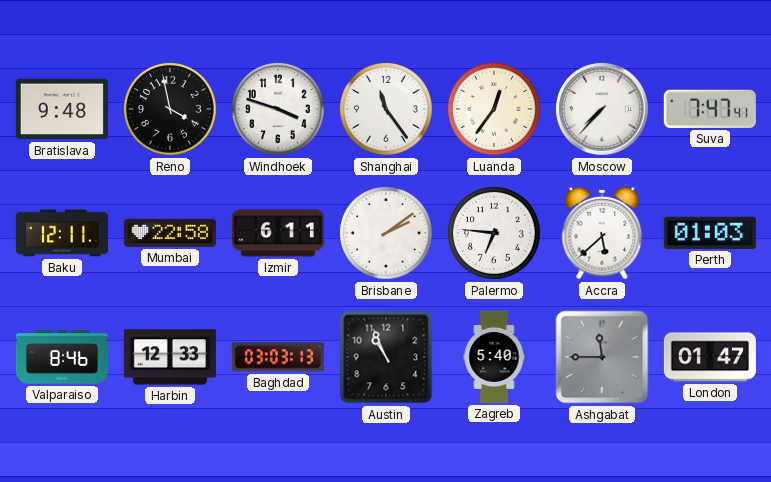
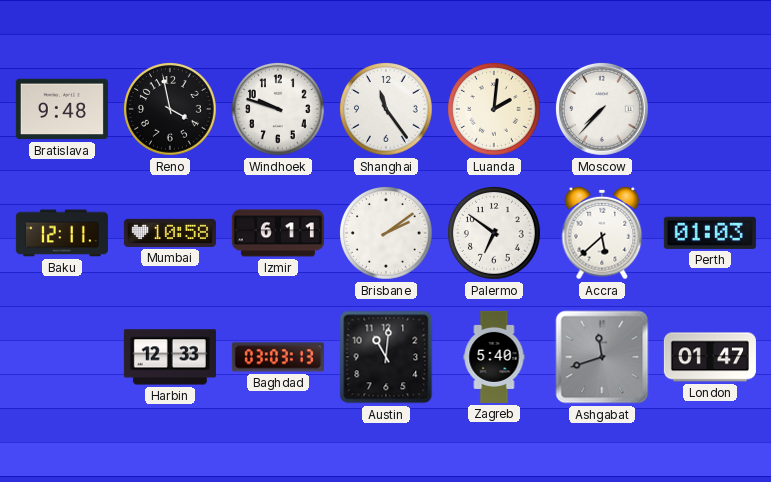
Windhoek: 3:48 -> 9:48
Luanda: 12:36 -> 2:01
Suva: 7:47 -> none
Mumbai: 22:58 -> 10:58
Palermo: 6:46 -> 6:51
Valparaiso: 8:46 -> none
Austin: 10:56 -> 11:01
Ashgabat: 11:45 -> 11:42
